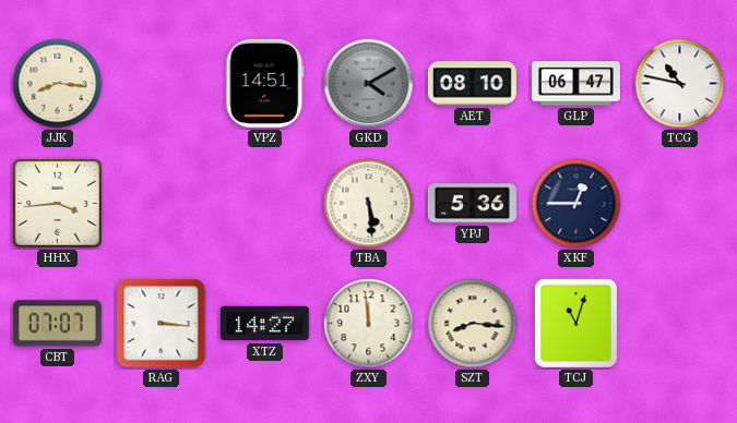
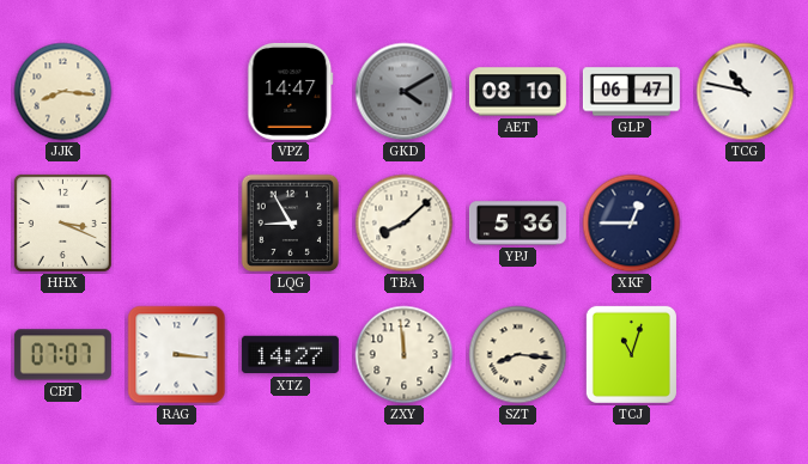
VPZ: 14:51 -> 14:47
HHX: 3:44 -> 3:19
LQG: none -> 8:55
TBA: 5:29 -> 8:08
